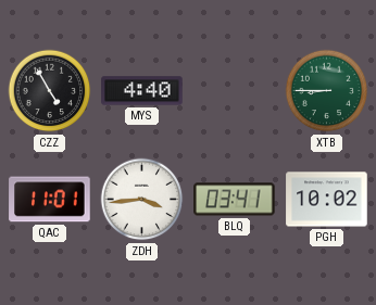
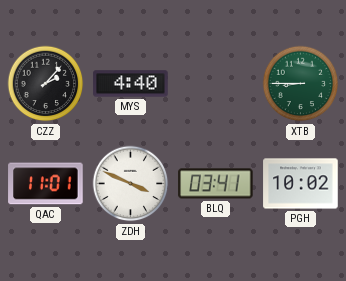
CZZ: 4:55 -> 2:07
ZDH: 3:44 -> 3:49
